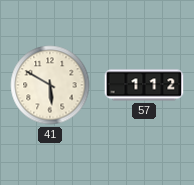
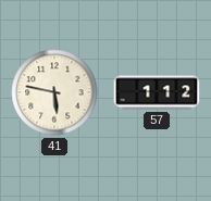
41: 5:50 -> 5:47
